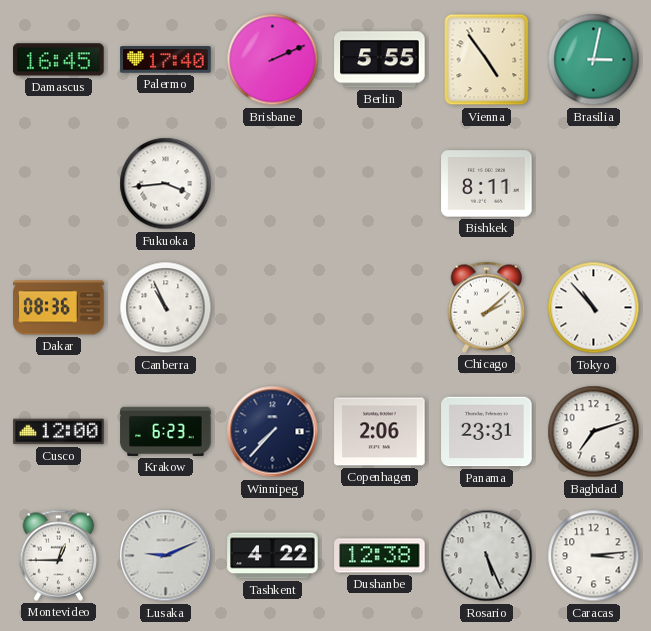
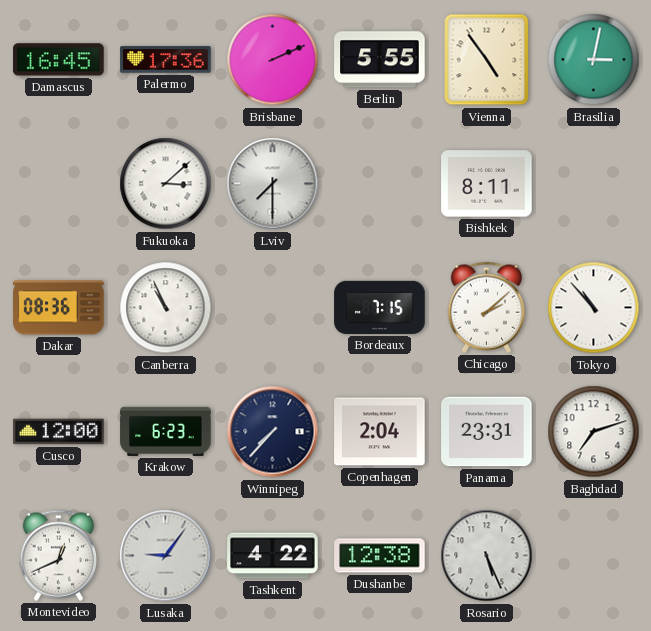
Palermo: 17:40 -> 17:36
Fukuoka: 3:44 -> 3:08
Lviv: none -> 7:30
Bordeaux: none -> 7:15
Copenhagen: 2:06 -> 2:04
Montevideo: 12:45 -> 12:41
Lusaka: 9:11 -> 9:06
Caracas: 3:14 -> none
